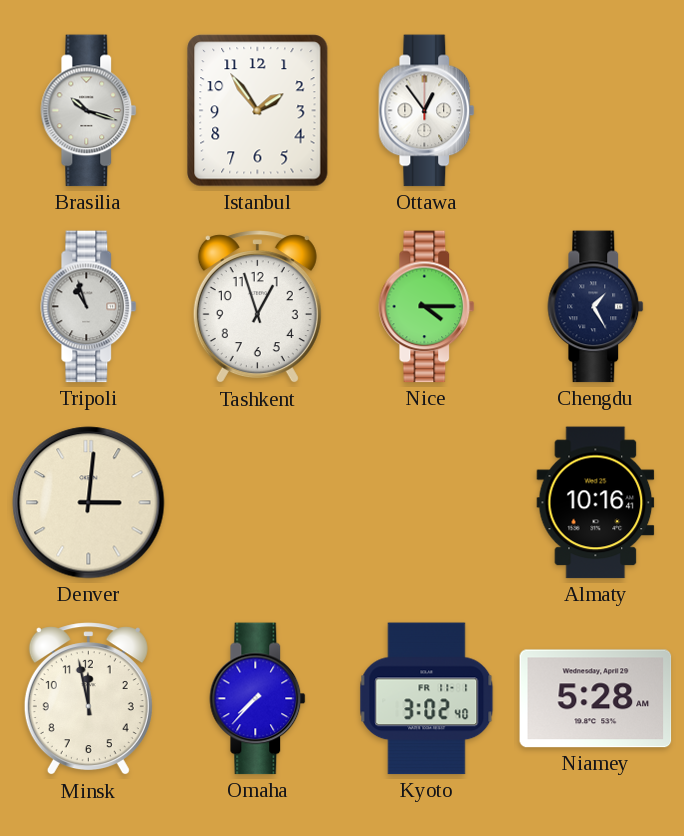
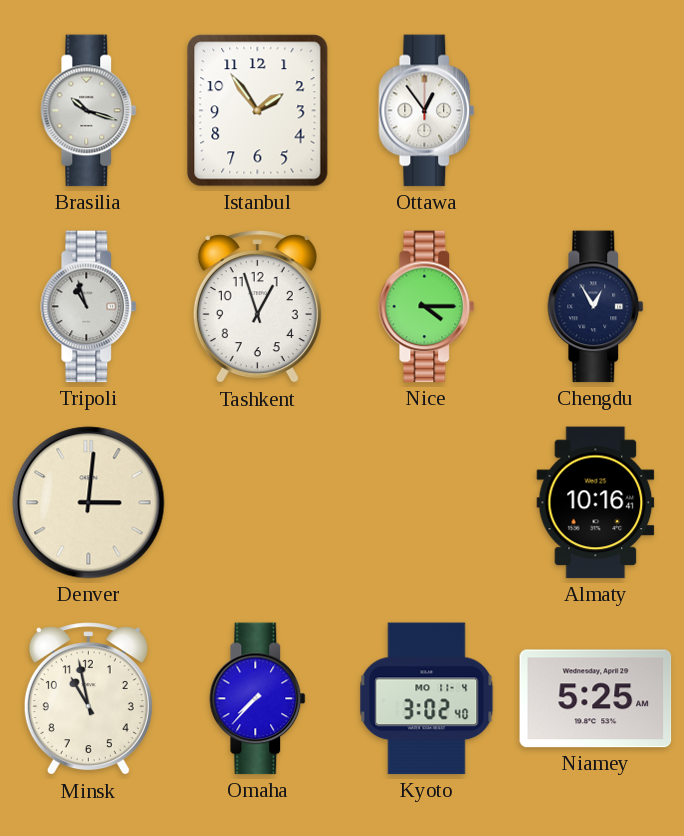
Chengdu: 1:25 -> 12:55
Minsk: 11:58 -> 10:58
Kyoto date: FR 11-1 -> MO 11-4
Niamey: 5:28 -> 5:25
